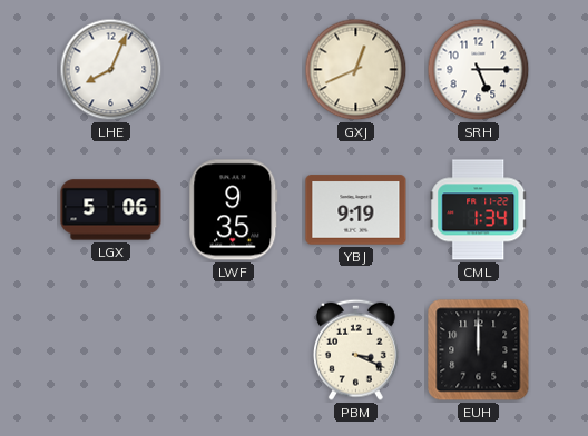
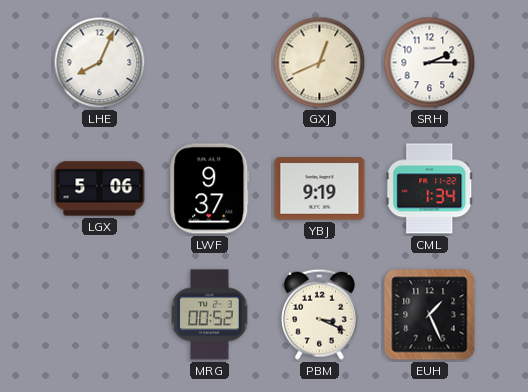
SRH: 5:15 -> 2:15
LWF: 9:35 -> 9:37
MRG: none -> 00:52
EUH: 12:00 -> 1:26
